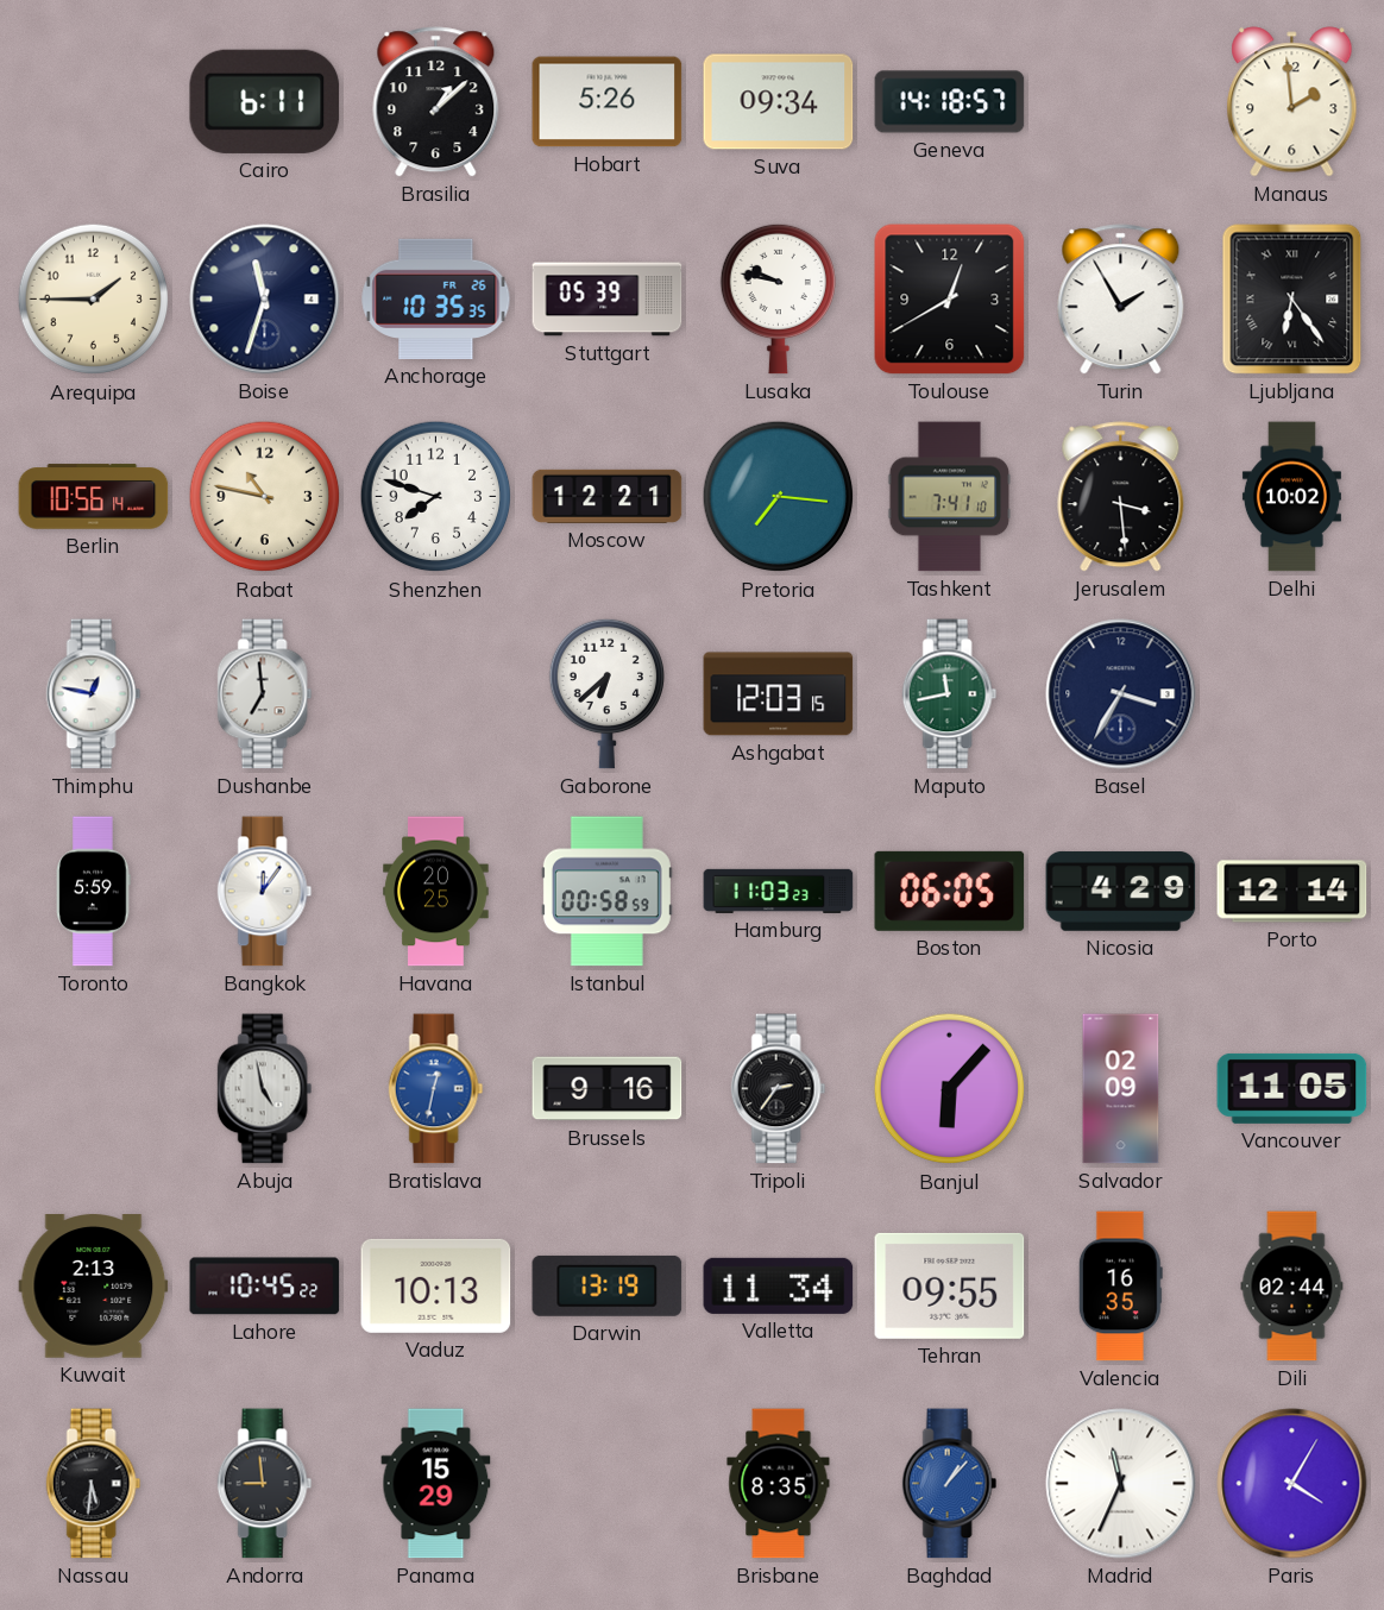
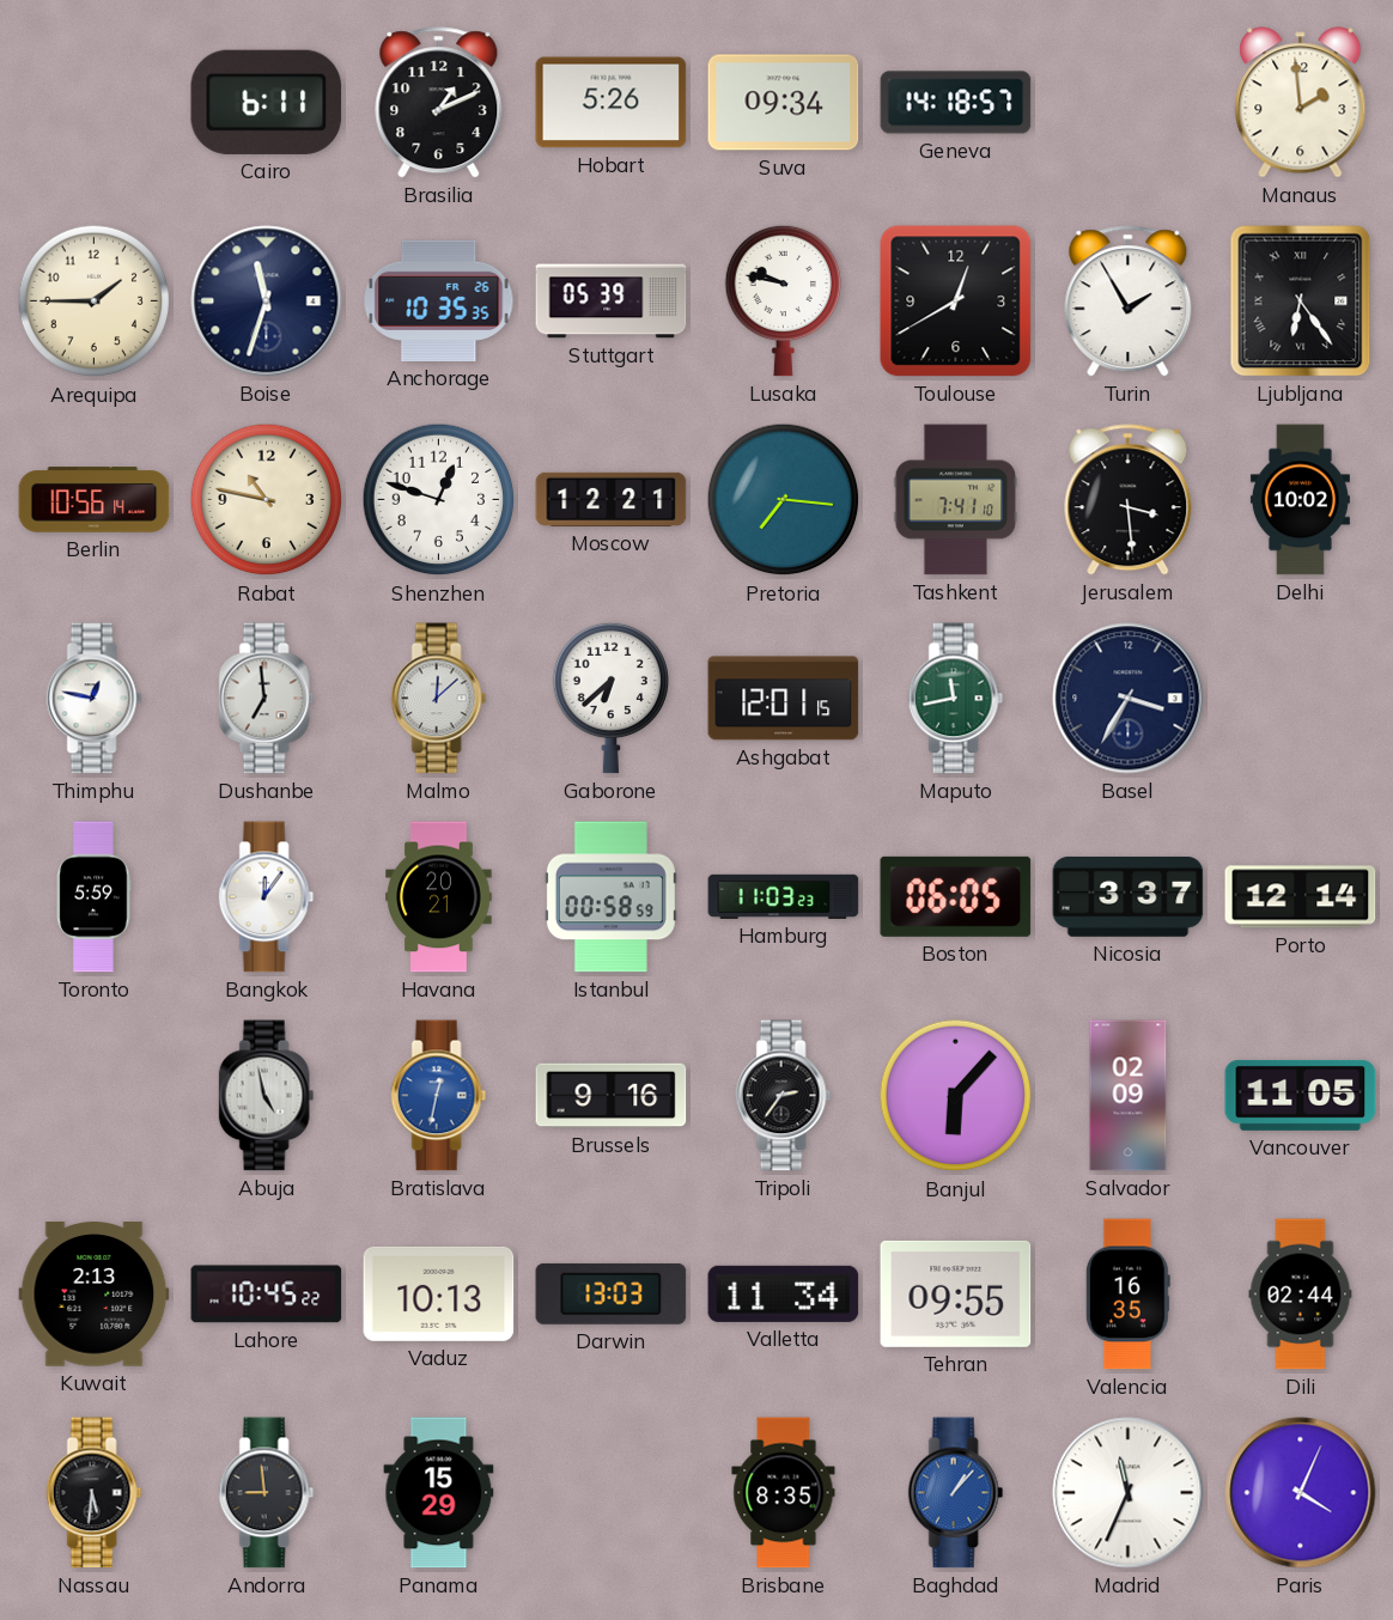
Brasilia: 1:08 -> 1:11
Shenzhen: 7:48 -> 12:48
Malmo: none -> 12:08
Ashgabat: 12:03 -> 12:01
Havana: 20:25 -> 20:21
Nicosia: 4:29 -> 3:37
Darwin: 13:19 -> 13:03
Paris: 4:05 -> 4:04
